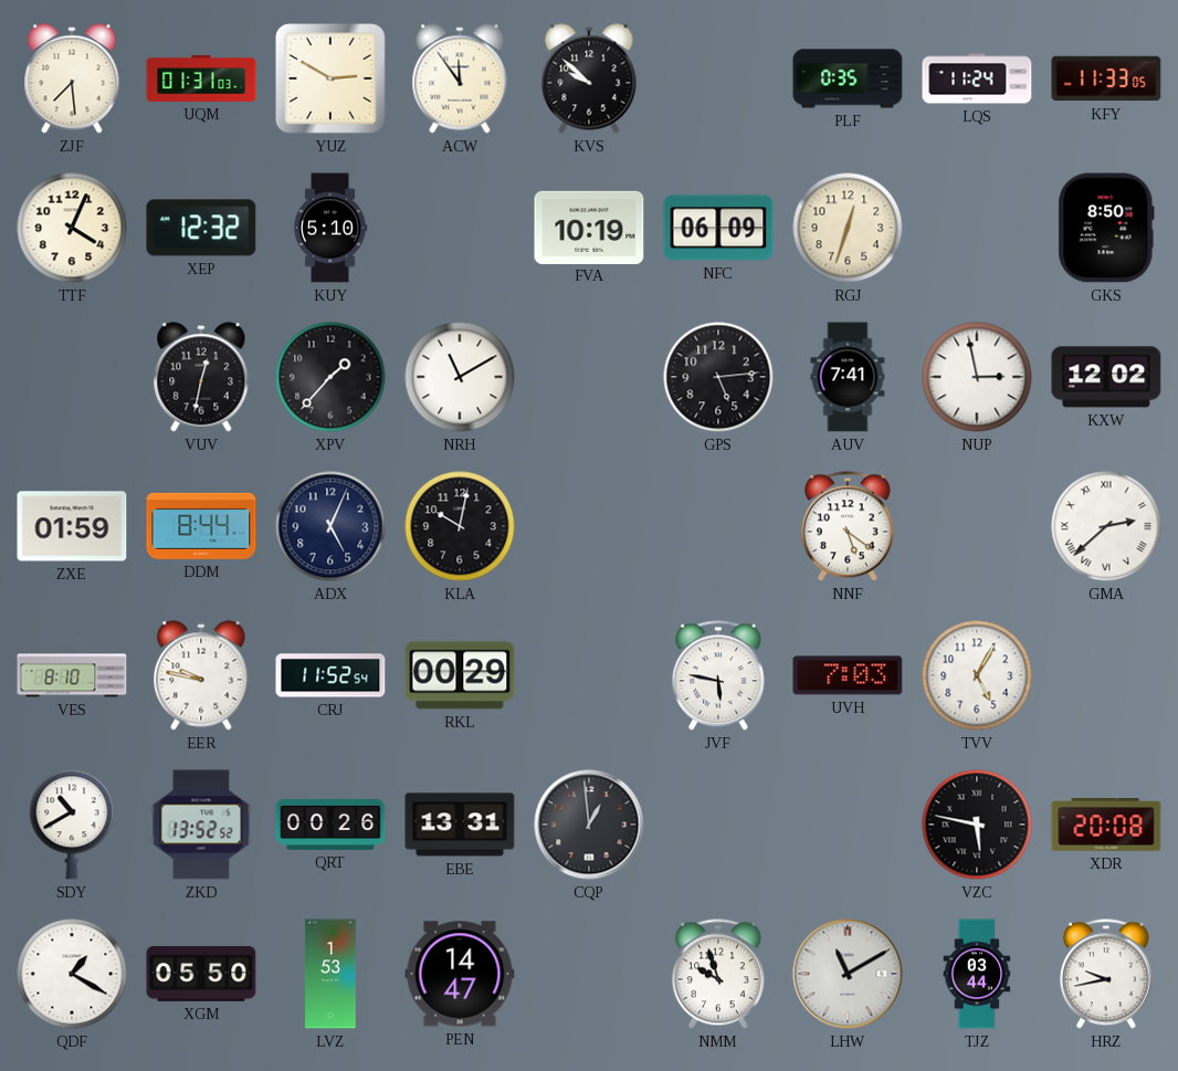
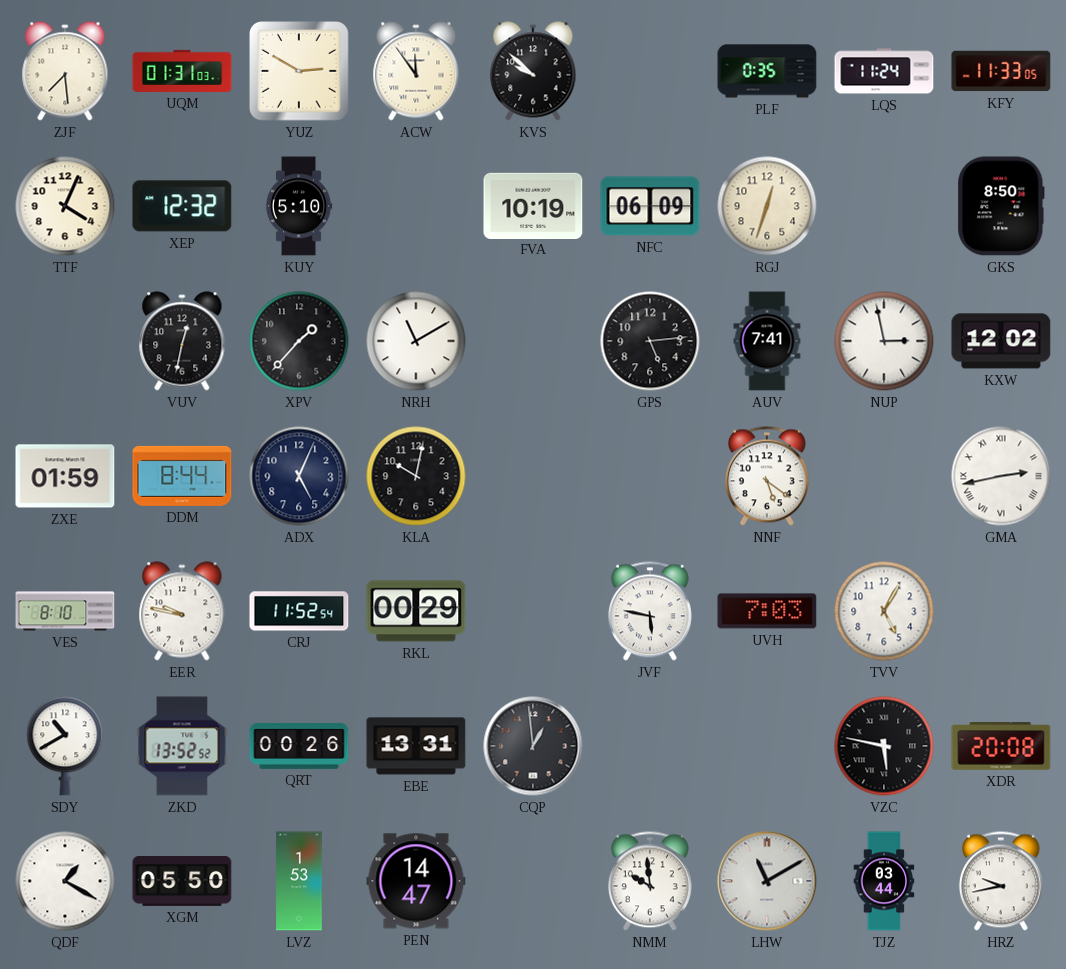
GMA: 2:38 -> 2:43
NMM: 9:57 -> 9:59
